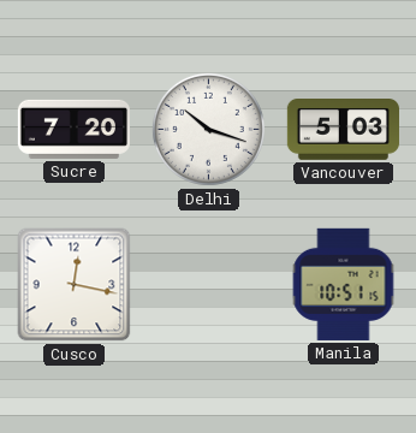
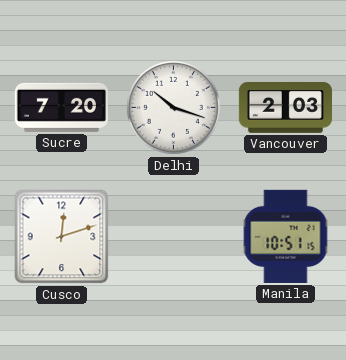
Vancouver: 5:03 -> 2:03
Cusco: 12:17 -> 12:12
